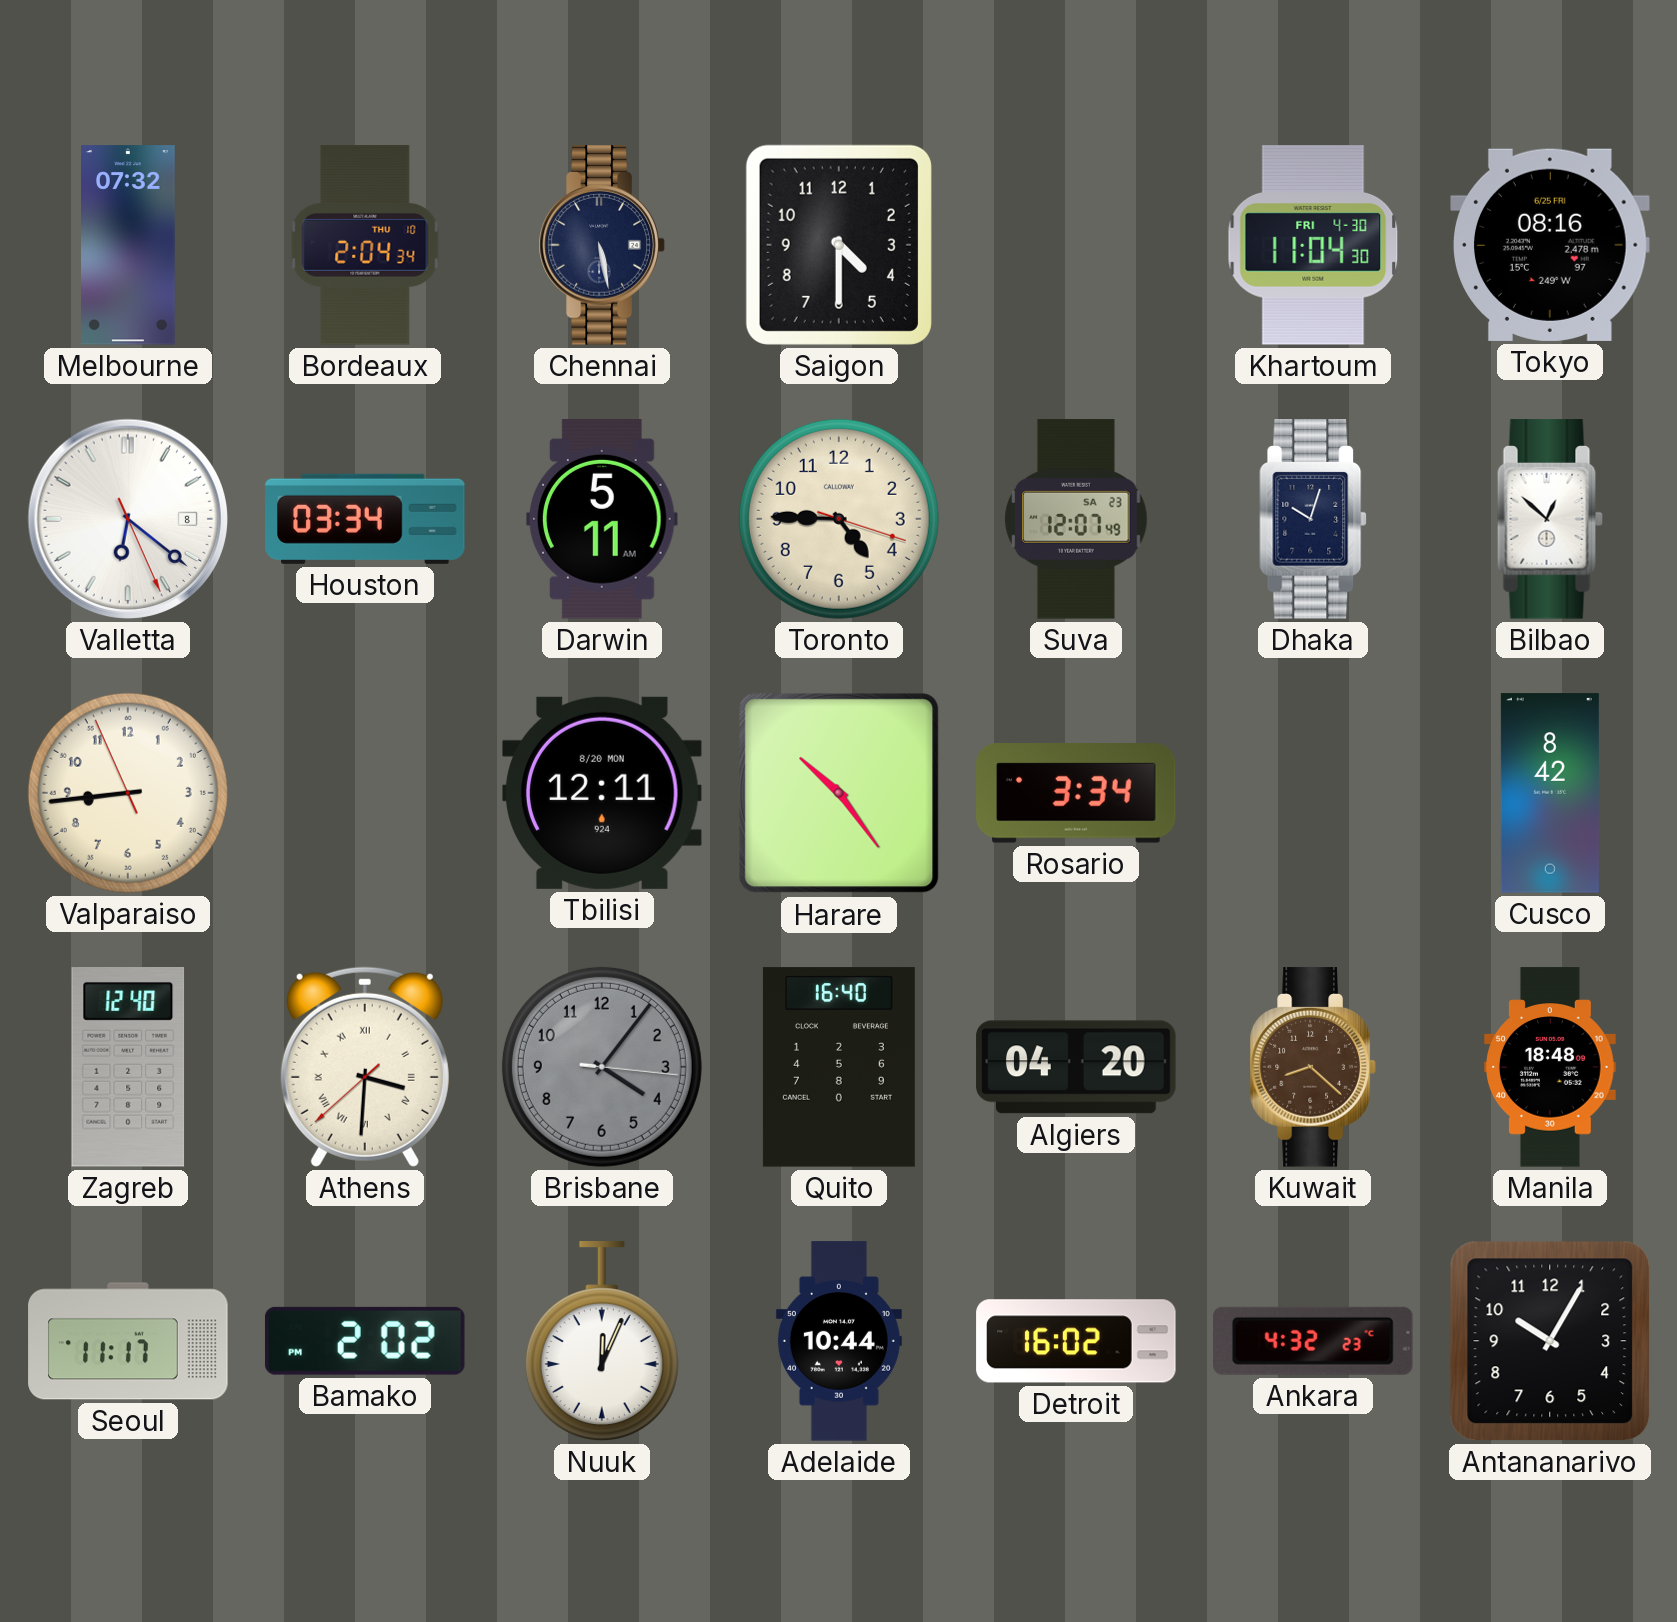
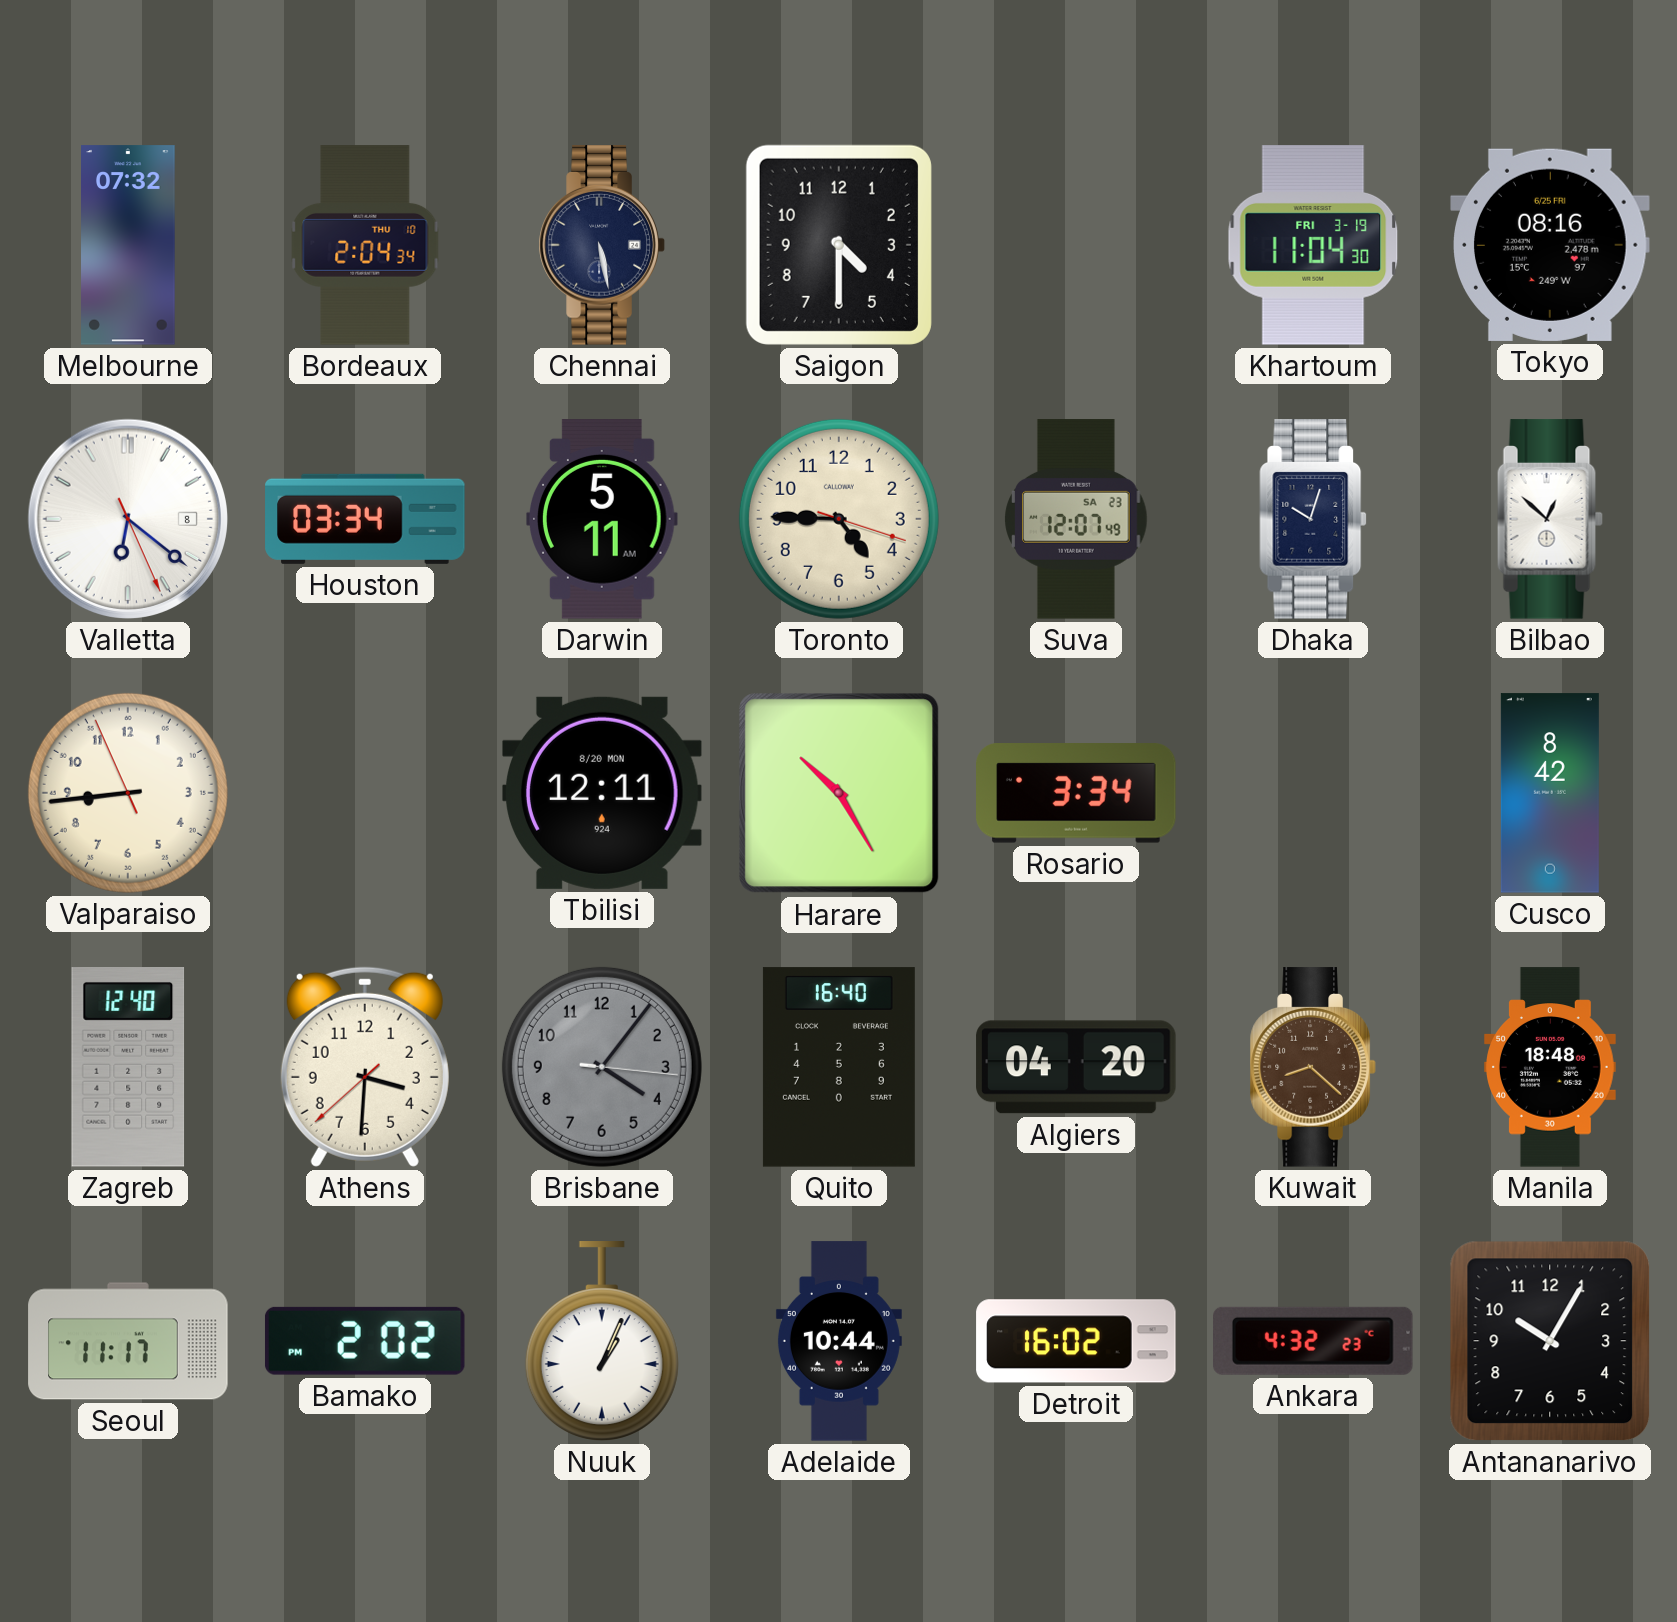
Khartoum date: FRI 4-30 -> FRI 3-19
Harare: 10:24 -> 10:25
Athens numerals: Roman -> Arabic
Nuuk: 12:04 -> 1:04
